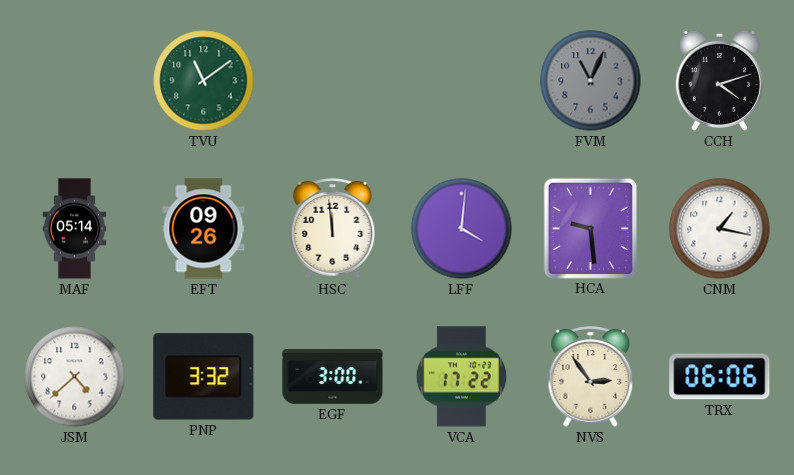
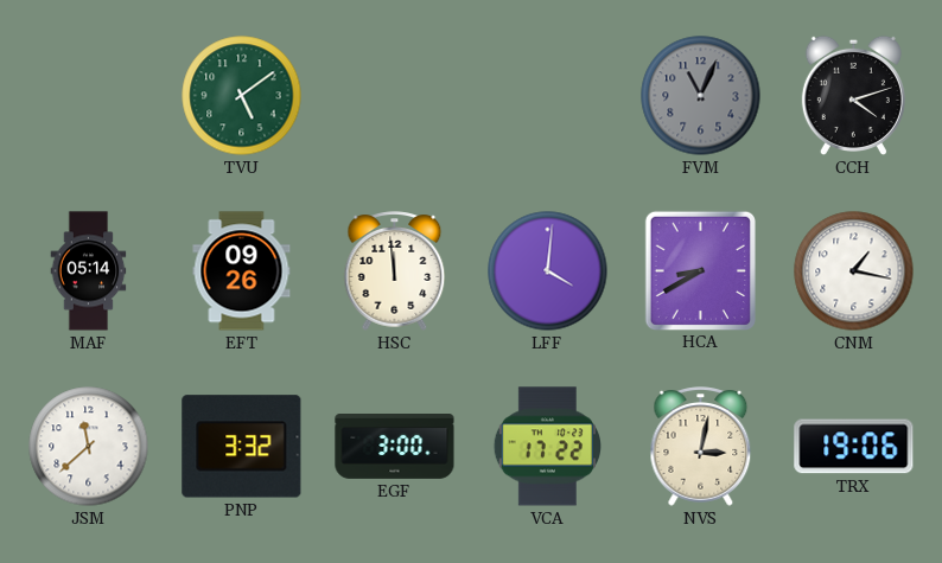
TVU: 11:09 -> 5:09
HCA: 9:29 -> 8:40
JSM: 4:38 -> 11:38
NVS: 2:54 -> 3:02
TRX: 06:06 -> 19:06
